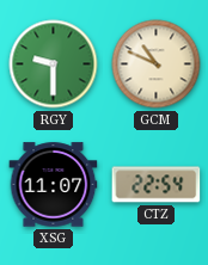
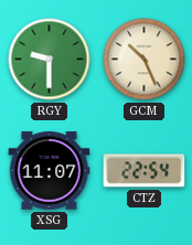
GCM: 10:49 -> 10:26
